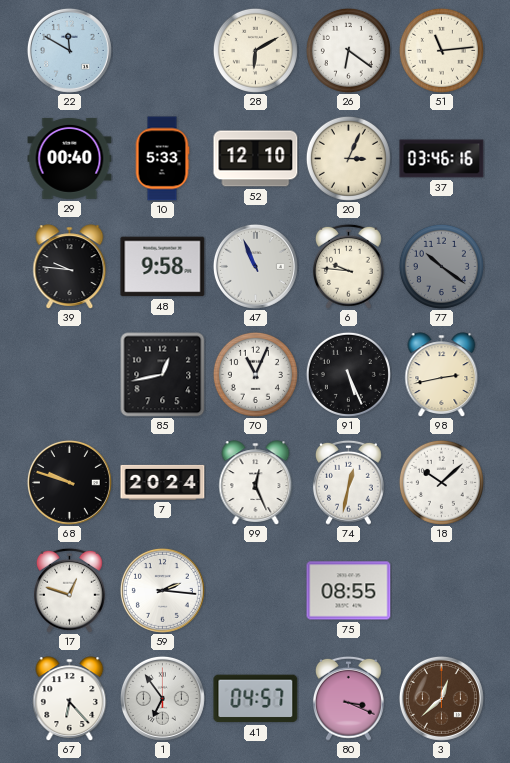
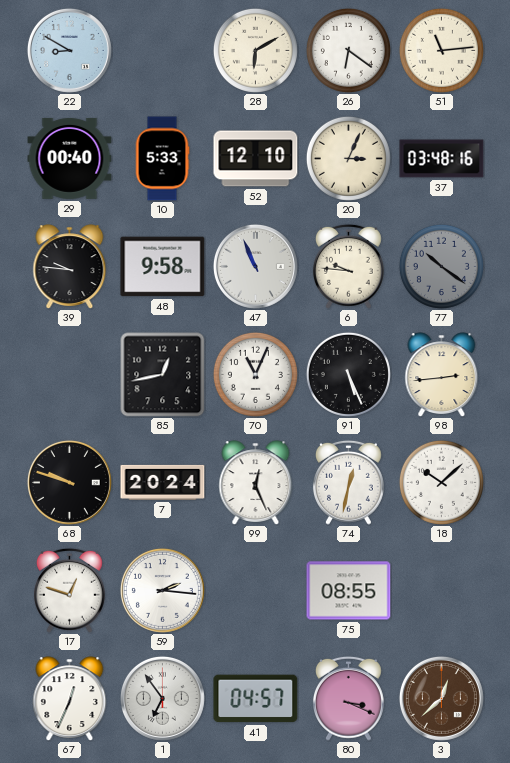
22: 11:50 -> 8:50
37: 03:46 -> 03:48
98: 2:43 -> 2:44
67: 6:23 -> 12:34
